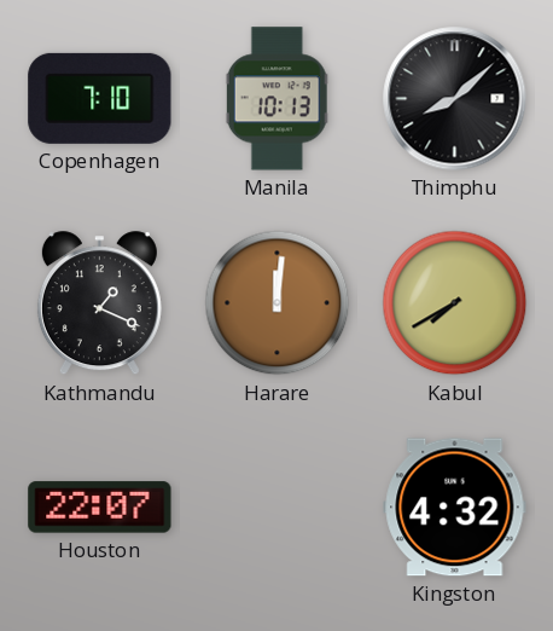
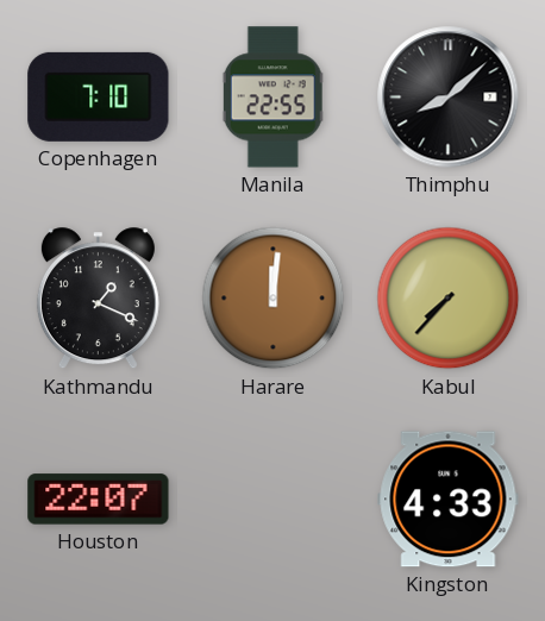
Manila: 10:13 -> 22:55
Kabul: 7:40 -> 7:37
Kingston: 4:32 -> 4:33
